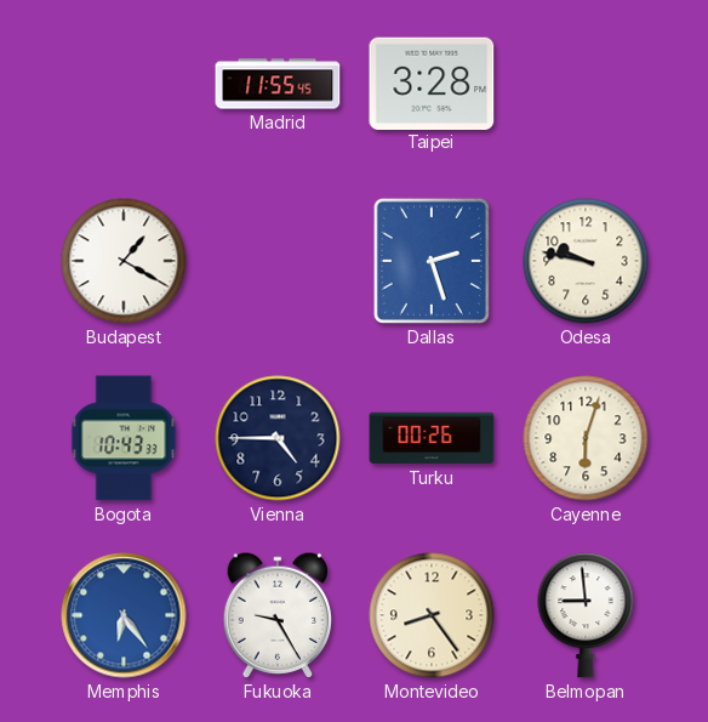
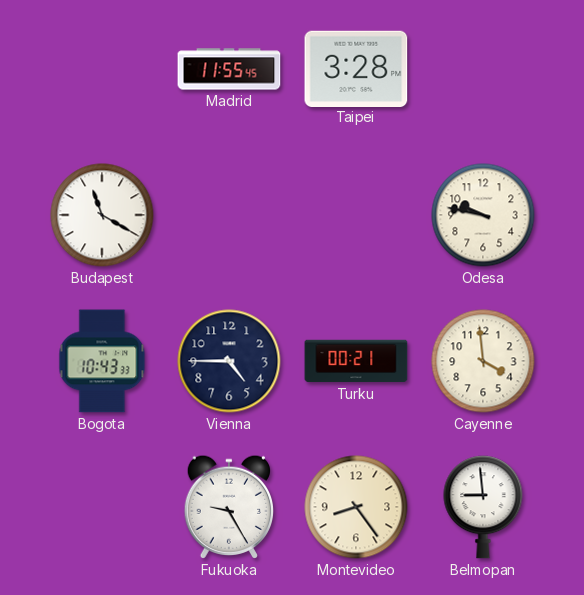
Budapest: 1:20 -> 11:20
Dallas: 2:27 -> none
Turku: 00:26 -> 00:21
Cayenne: 6:03 -> 3:59
Memphis: 6:24 -> none
